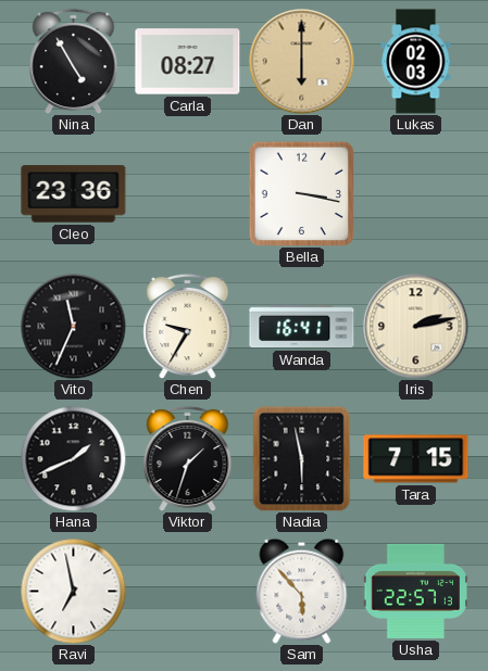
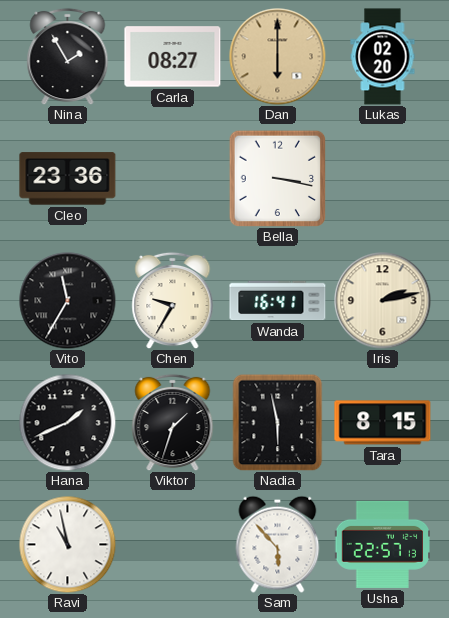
Nina: 4:55 -> 1:55
Lukas: 02:03 -> 02:20
Vito: 11:34 -> 11:35
Tara: 7:15 -> 8:15
Ravi: 6:58 -> 10:58
